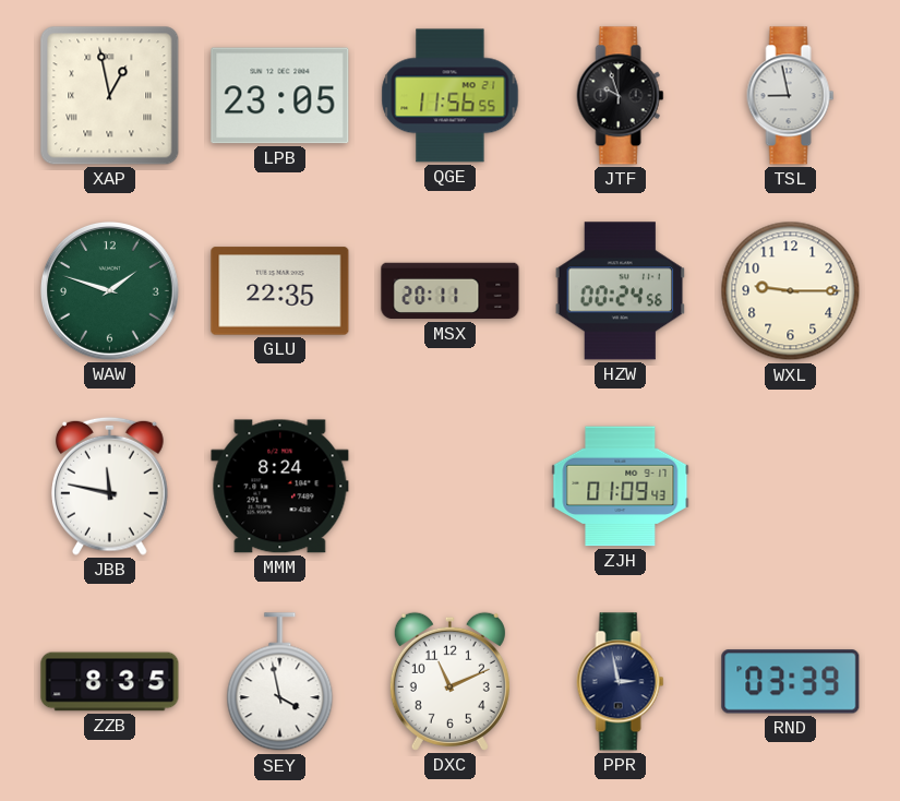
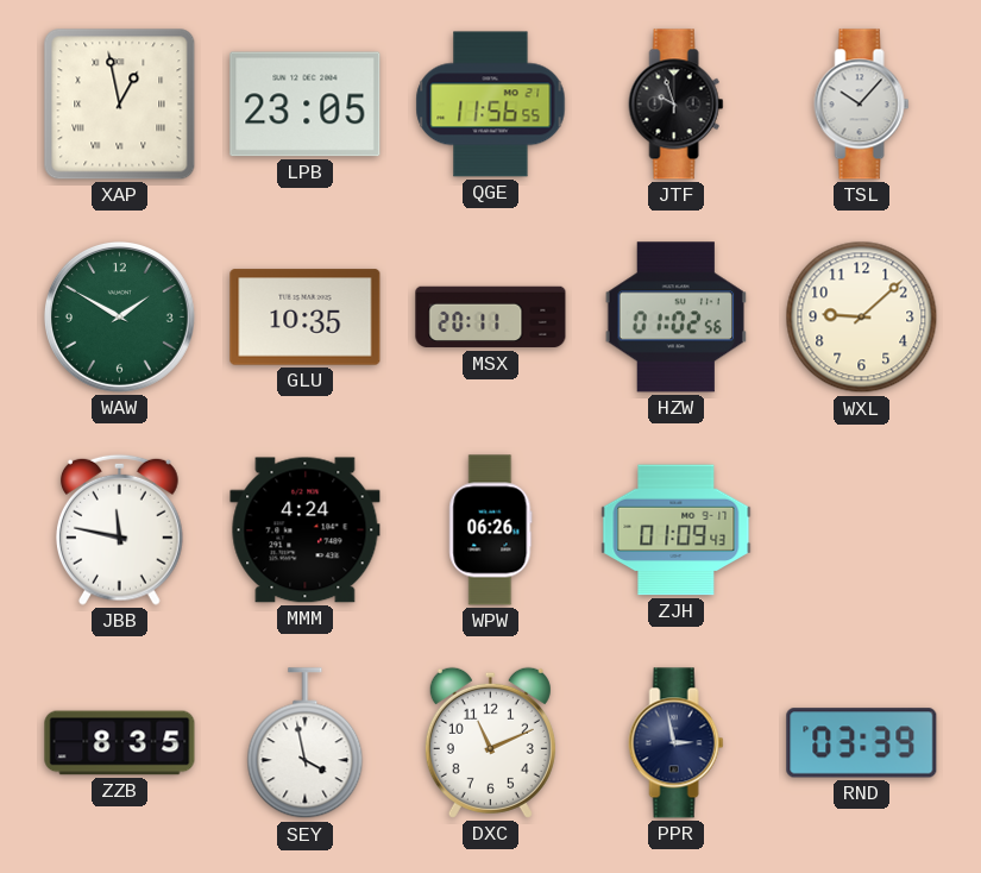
TSL: 8:58 -> 10:07
WAW: 1:48 -> 1:50
GLU: 22:35 -> 10:35
HZW: 00:24 -> 01:02
WXL: 9:15 -> 9:08
MMM: 8:24 -> 4:24
WPW: none -> 06:26
